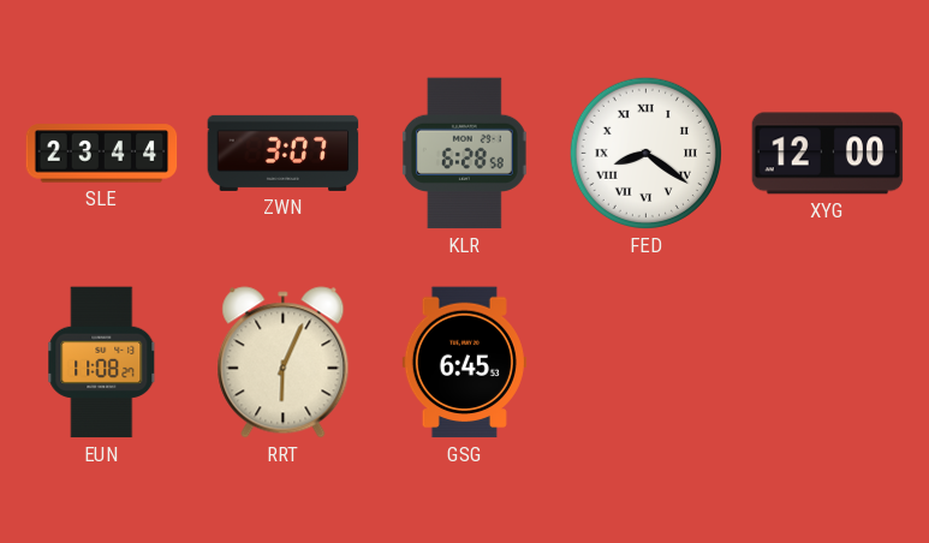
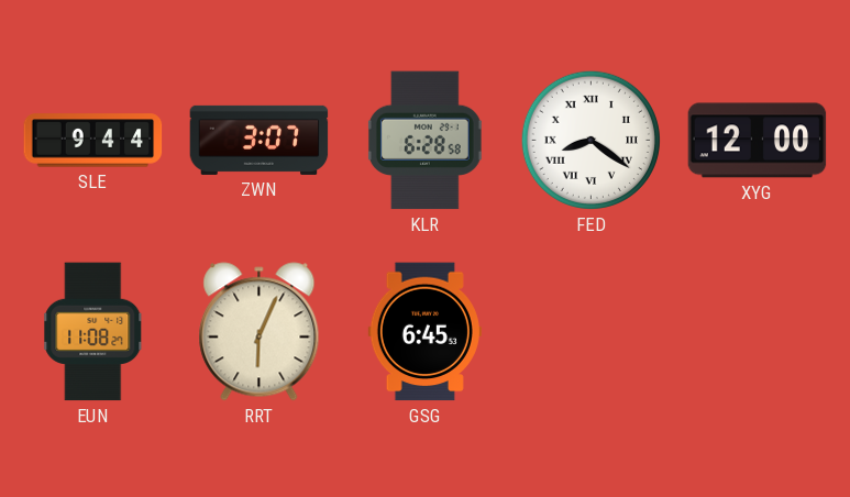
SLE: 23:44 -> 9:44
